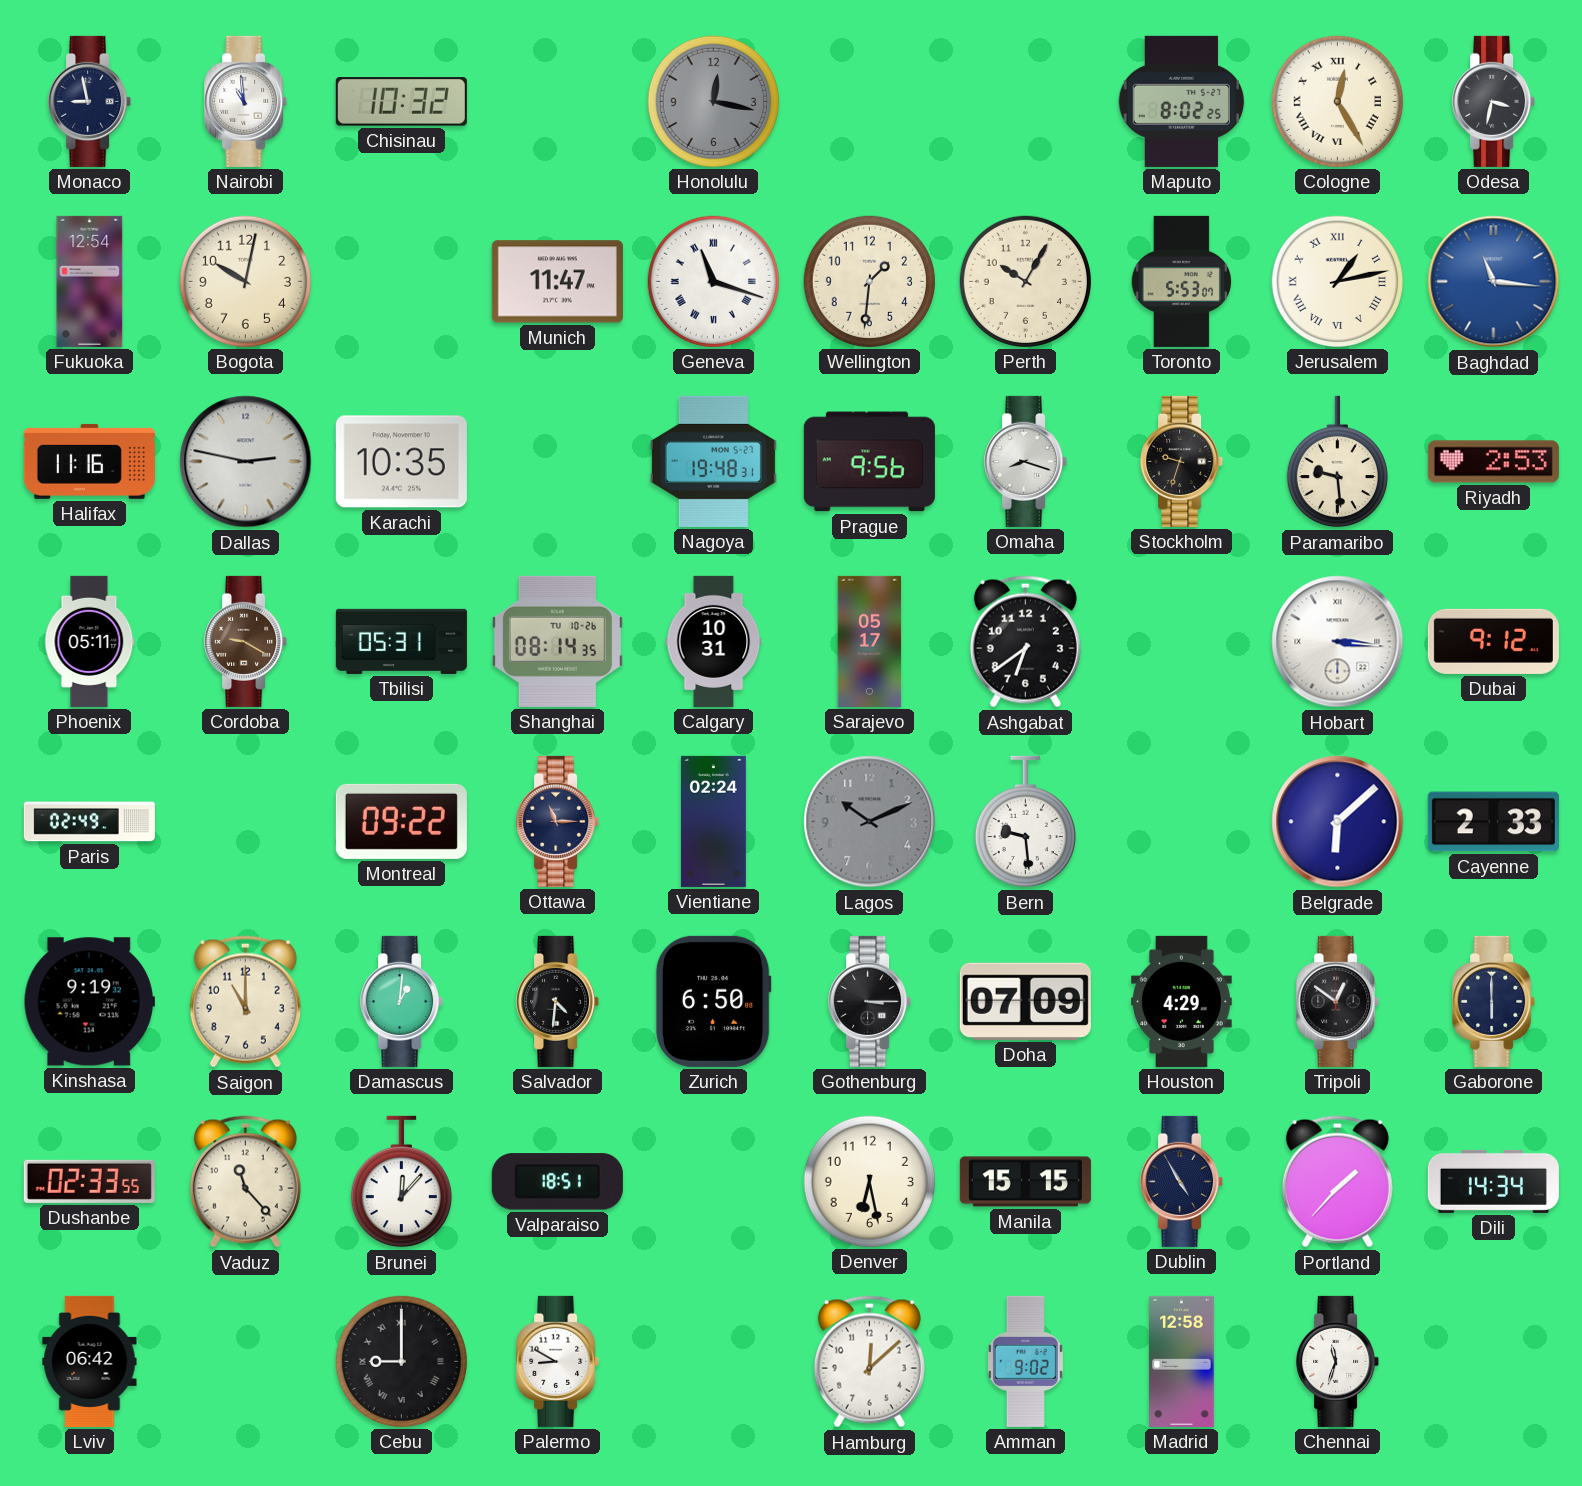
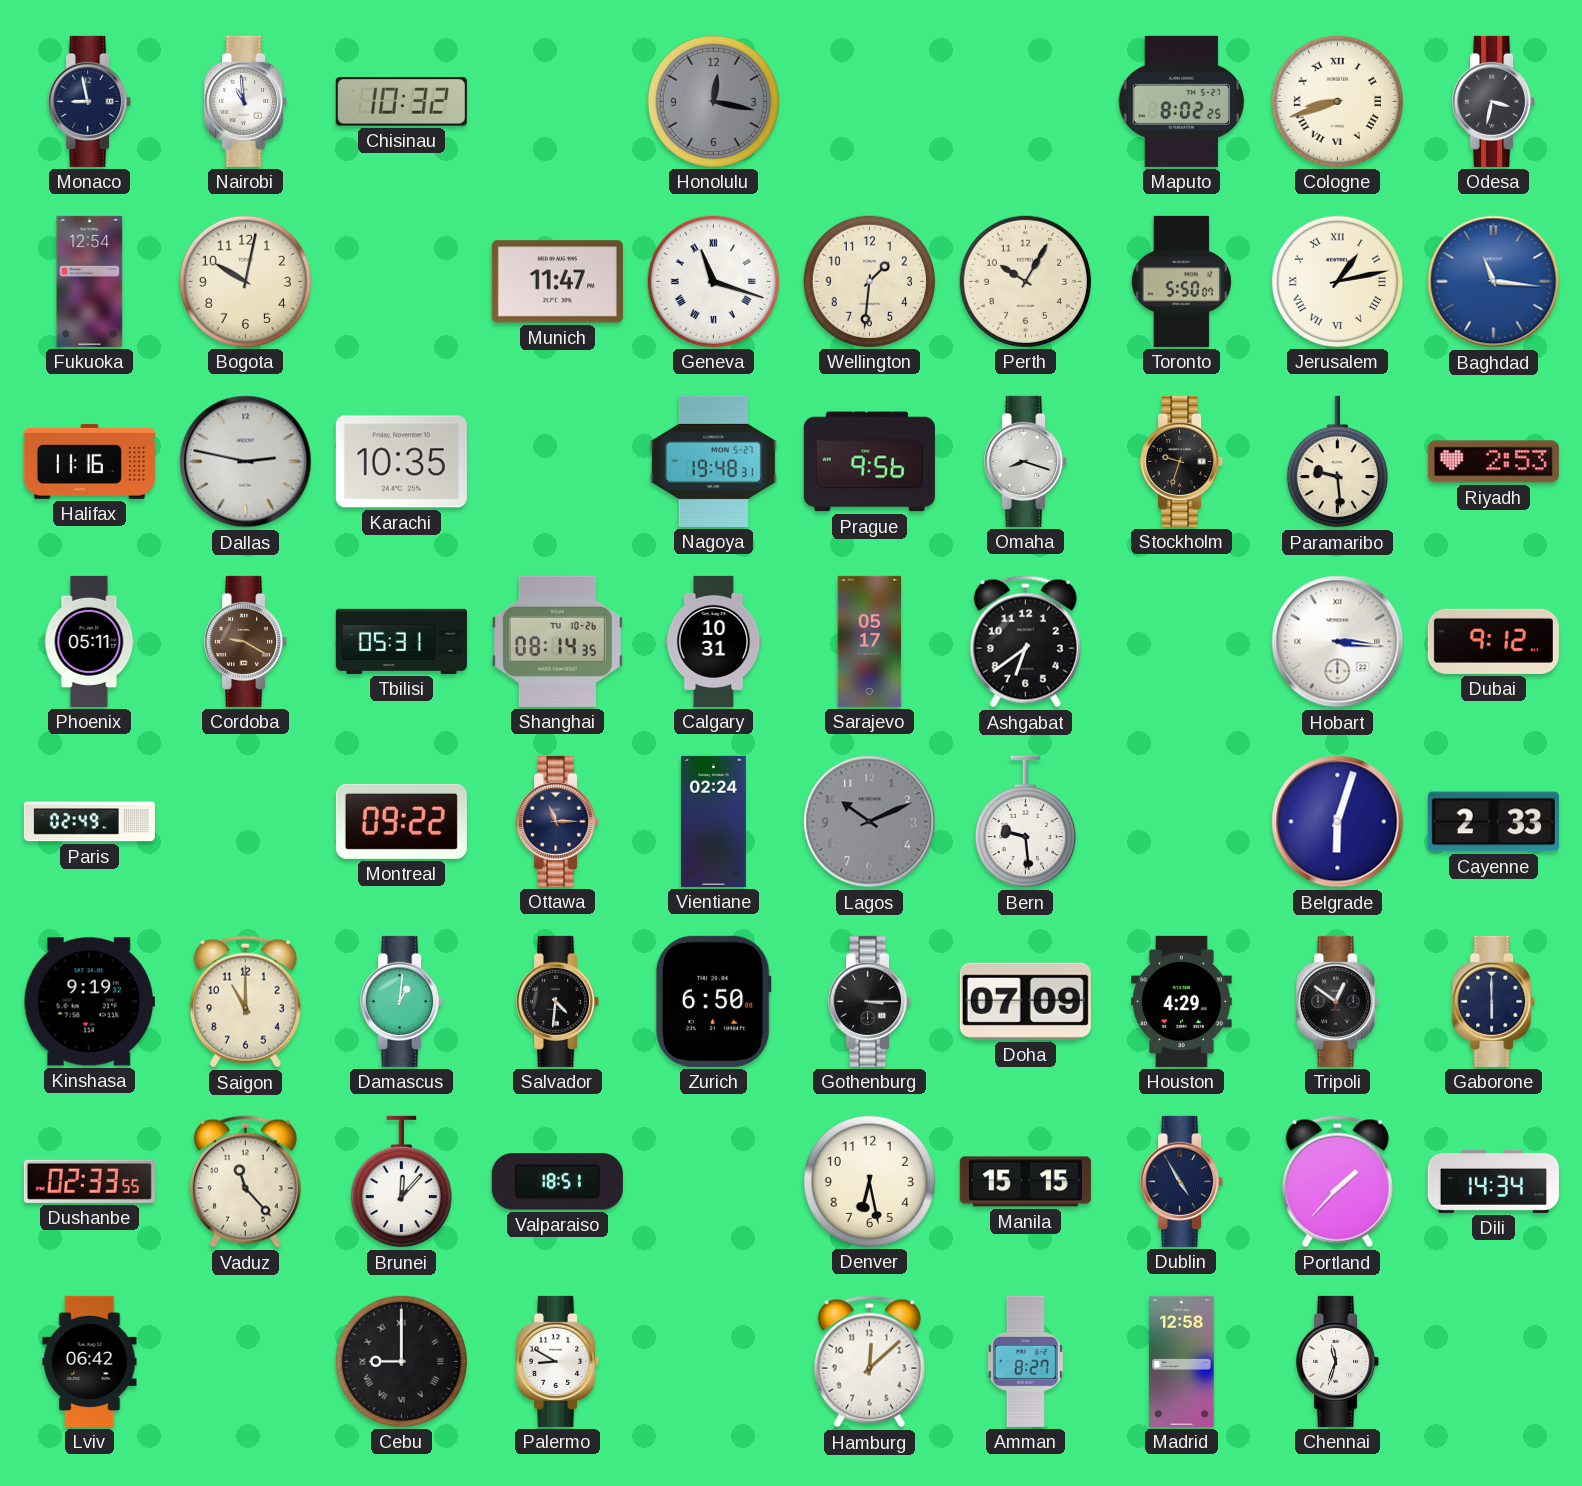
Cologne: 12:25 -> 8:42
Toronto: 5:53 -> 5:50
Belgrade: 6:08 -> 6:03
Amman: 9:02 -> 8:27
